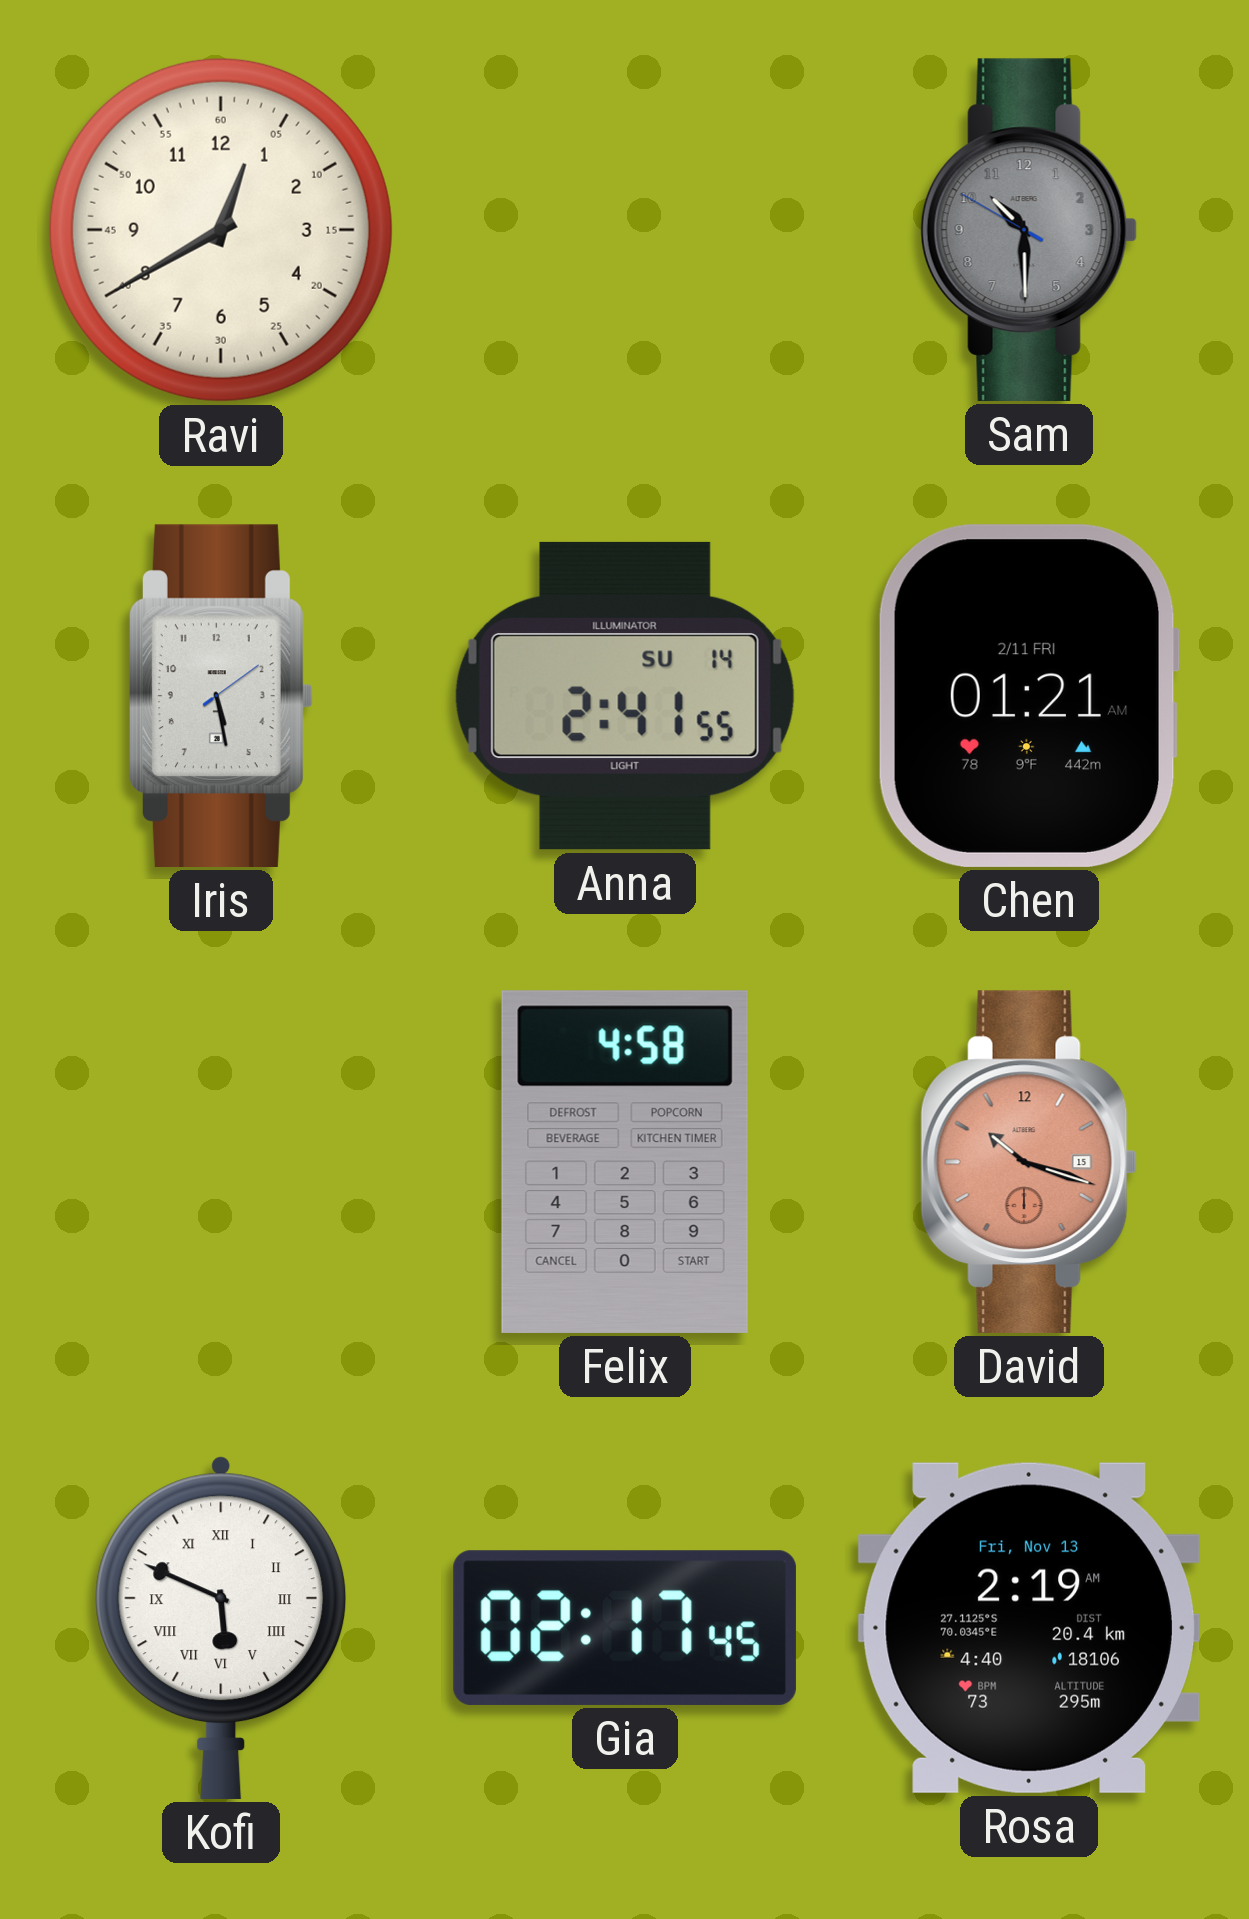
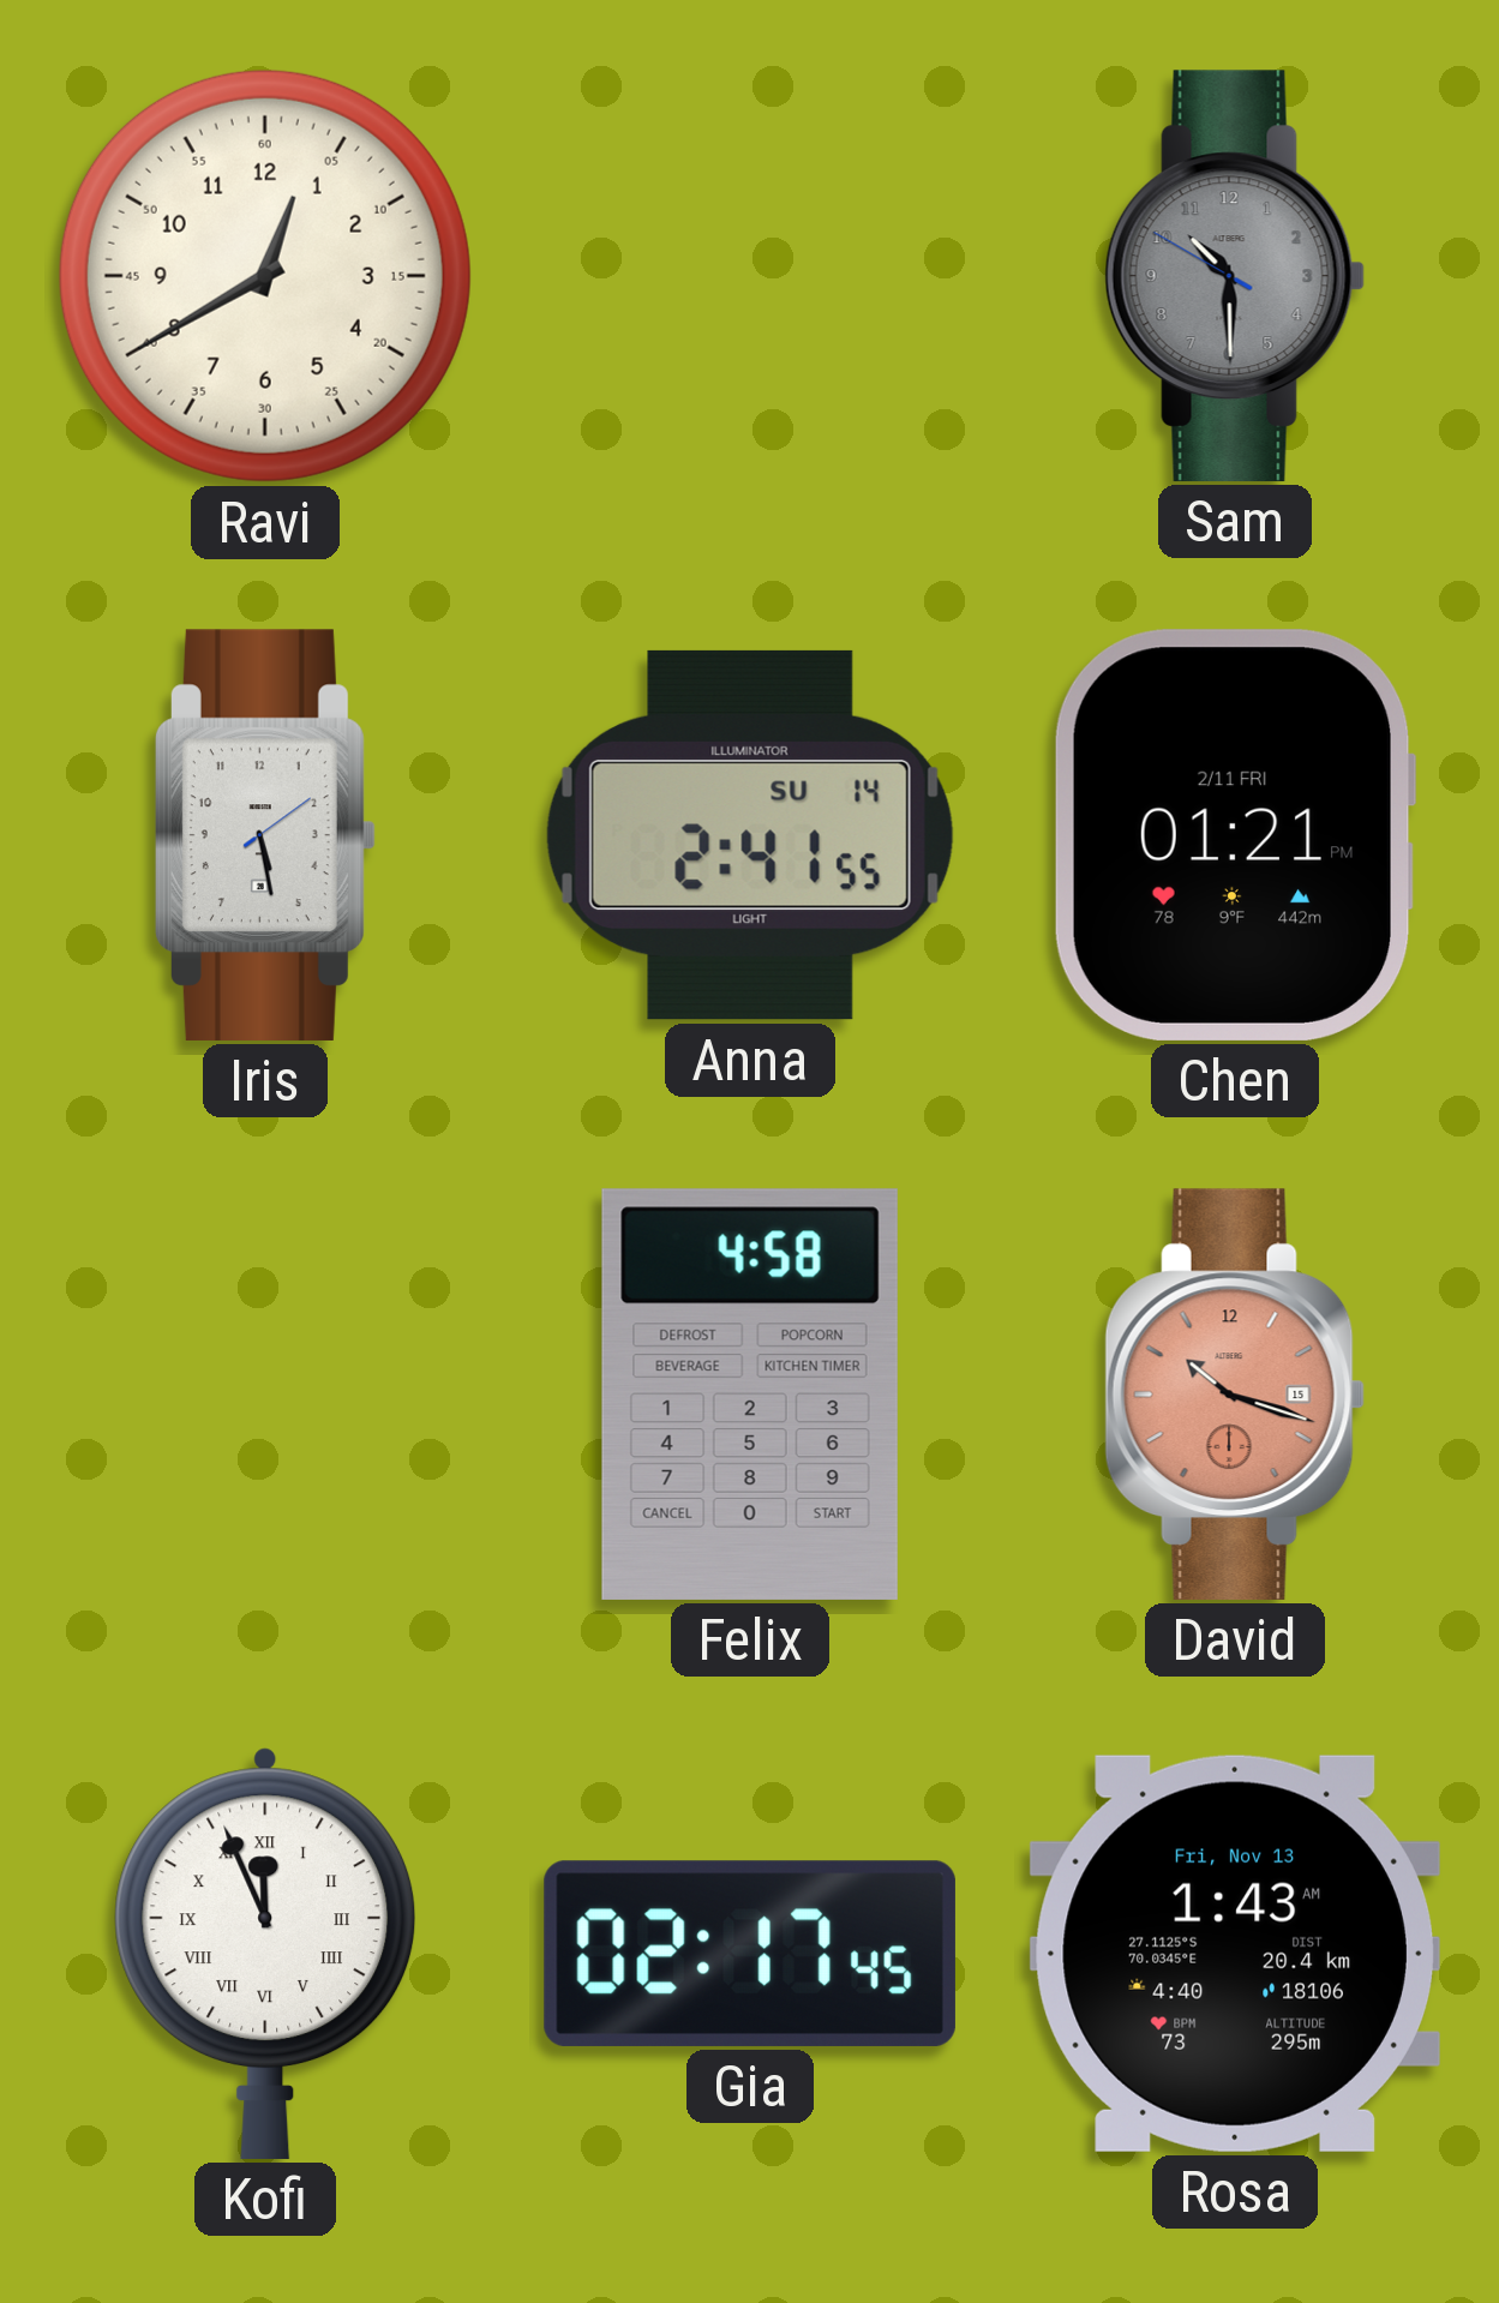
Chen: 01:21 AM -> 01:21 PM
Kofi: 5:49 -> 11:56
Rosa: 2:19 -> 1:43
